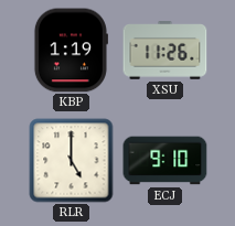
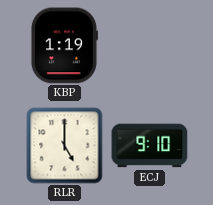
XSU: 11:26 -> none
